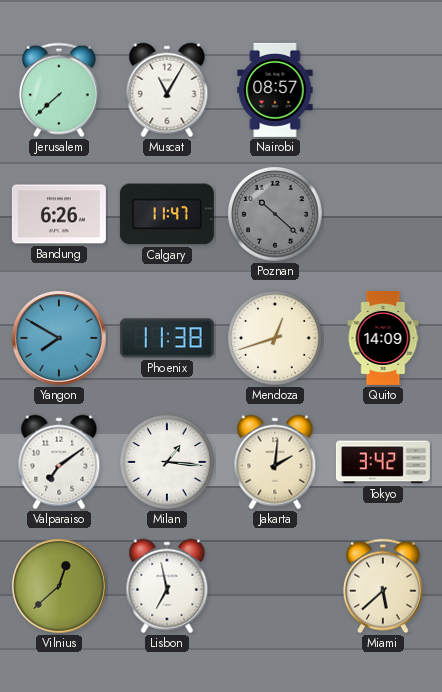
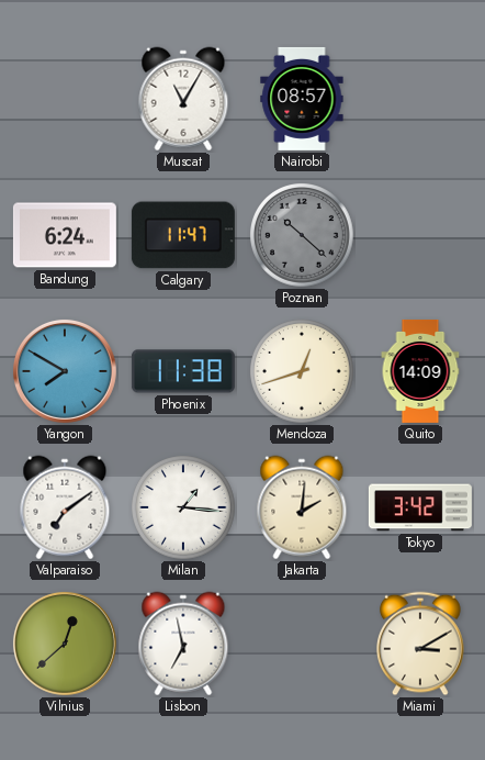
Jerusalem: 7:38 -> none
Bandung: 6:26 -> 6:24
Miami: 5:38 -> 3:10
